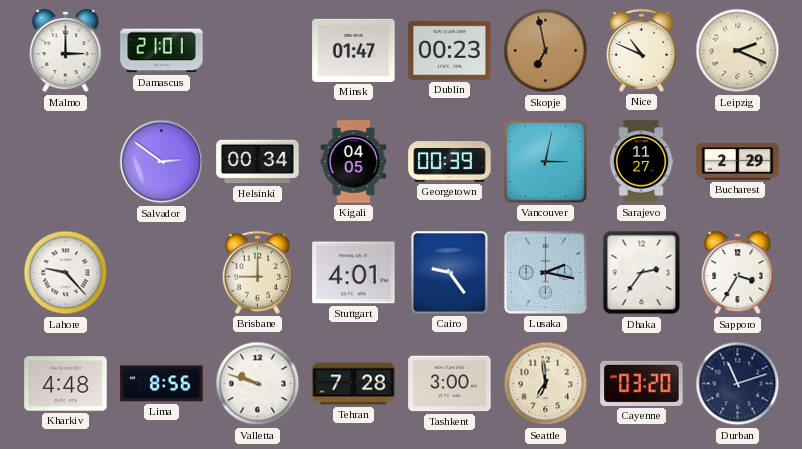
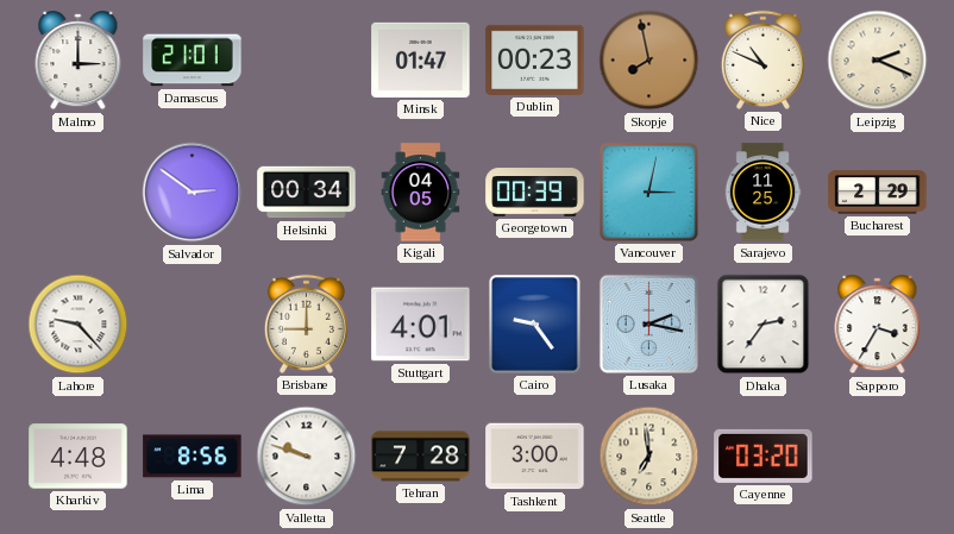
Skopje: 6:58 -> 7:58
Sarajevo: 11:27 -> 11:25
Durban: 11:12 -> none
